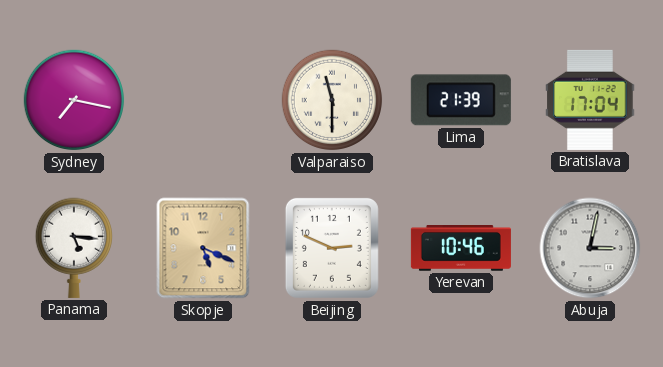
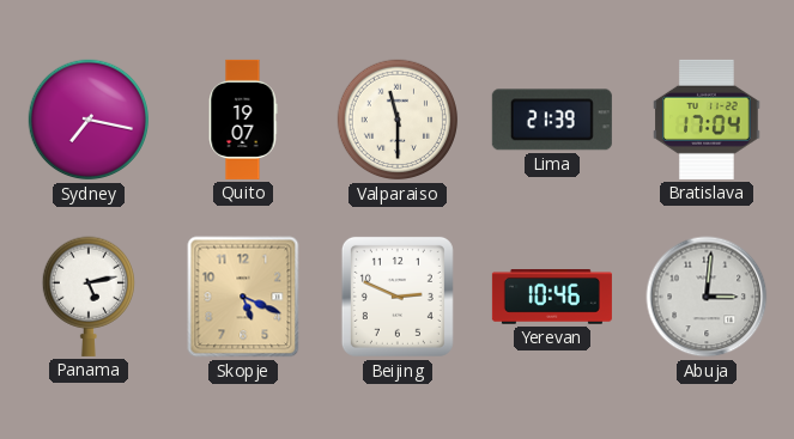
Quito: none -> 19:07
Panama: 5:16 -> 5:13
Abuja: 3:02 -> 3:01
